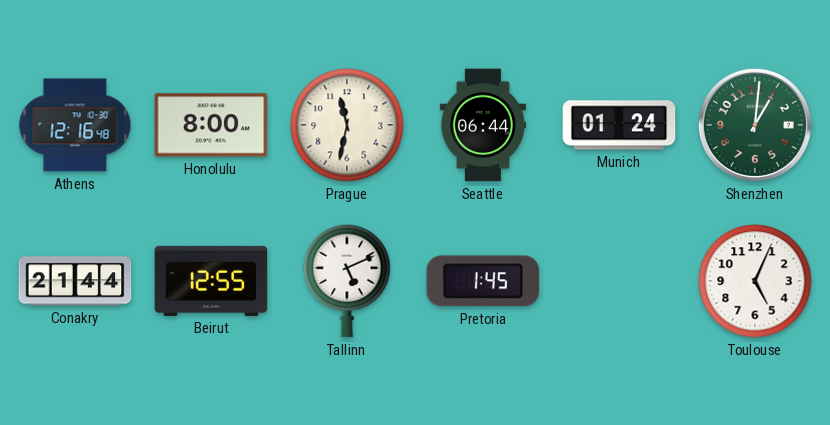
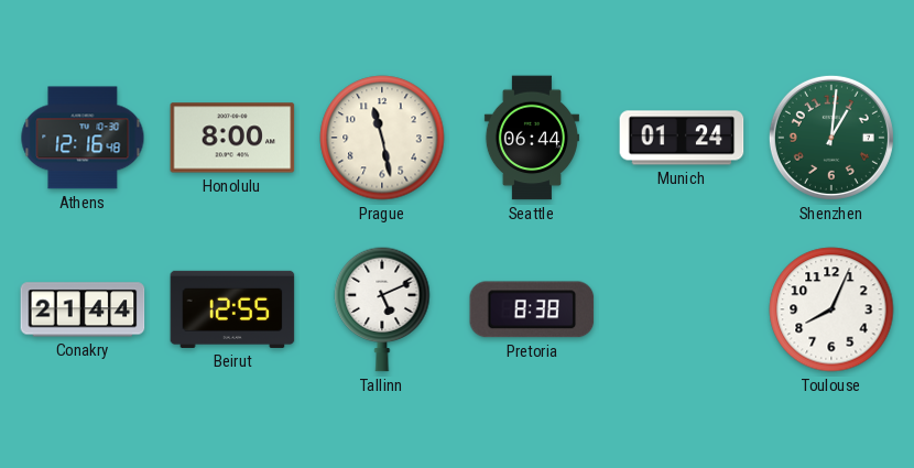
Prague: 11:32 -> 11:28
Pretoria: 1:45 -> 8:38
Toulouse: 5:04 -> 8:04
